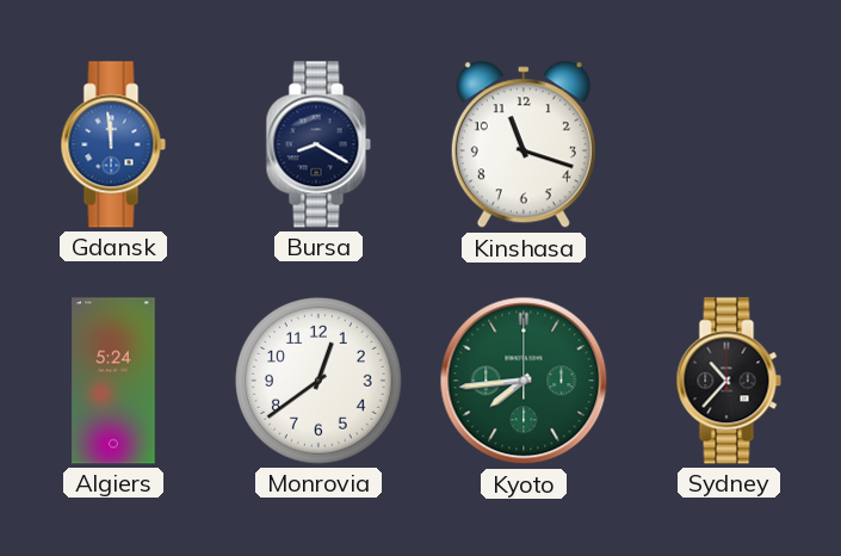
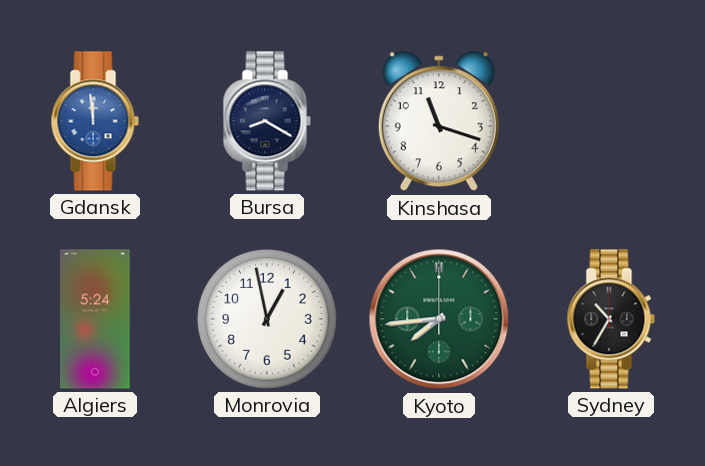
Monrovia: 12:39 -> 12:58
Sydney: 10:37 -> 10:35
